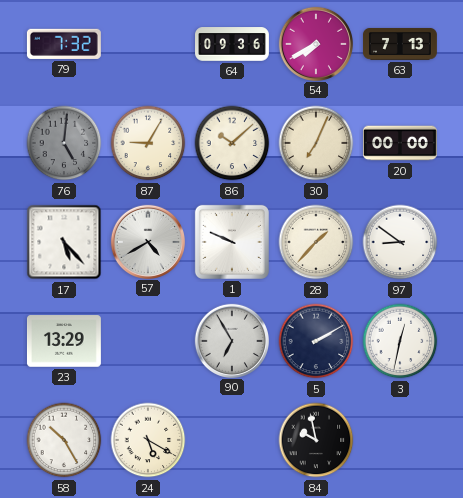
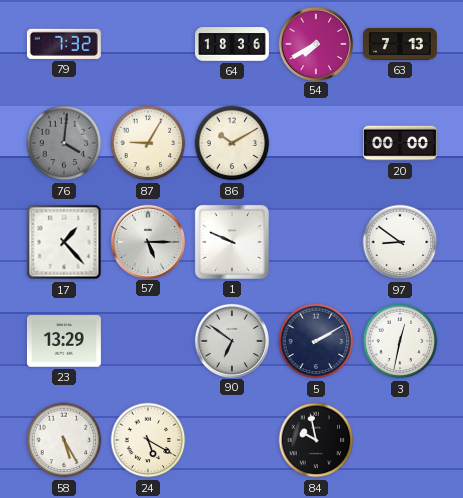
64: 09:36 -> 18:36
76: 5:01 -> 4:01
86: 10:08 -> 10:10
30: 7:04 -> none
17: 5:23 -> 1:23
57: 4:40 -> 5:15
28: 1:37 -> none
90: 6:55 -> 6:51
58: 10:25 -> 5:25
